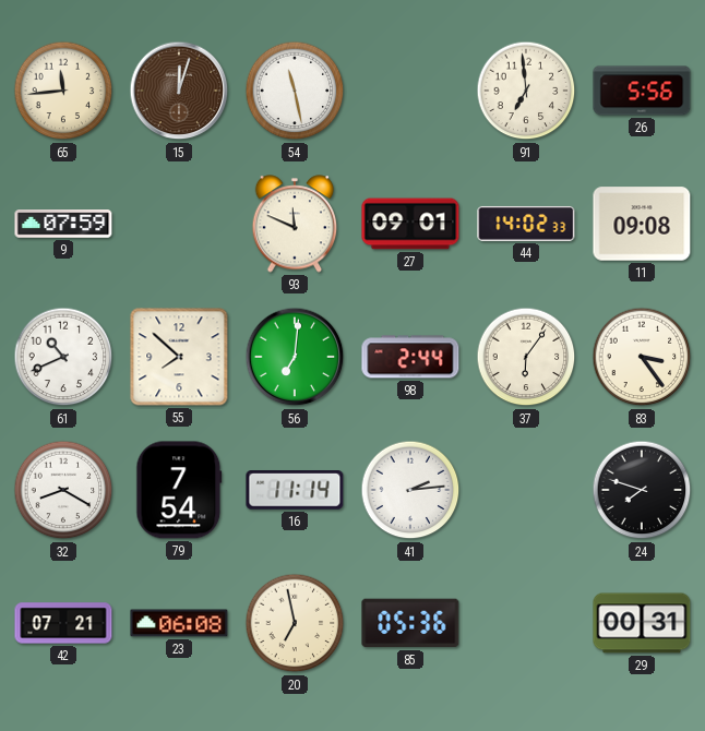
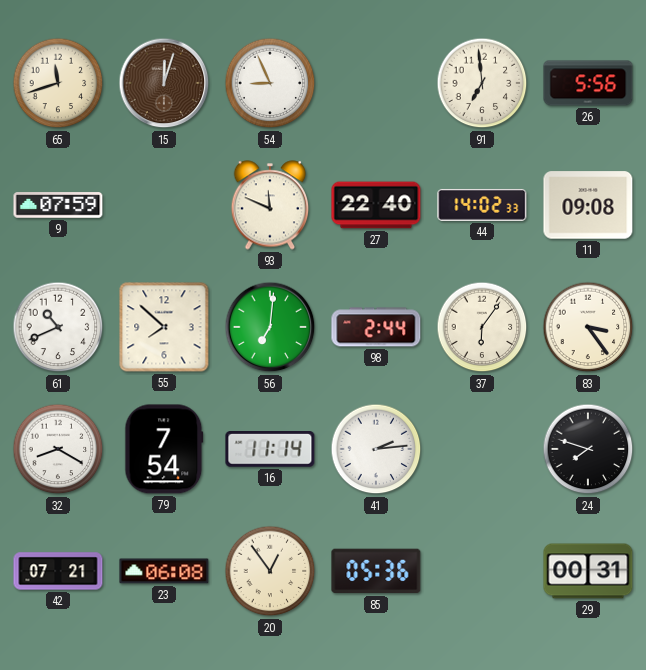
65: 11:44 -> 11:42
54: 11:28 -> 8:56
27: 09:01 -> 22:40
20: 6:58 -> 12:54
